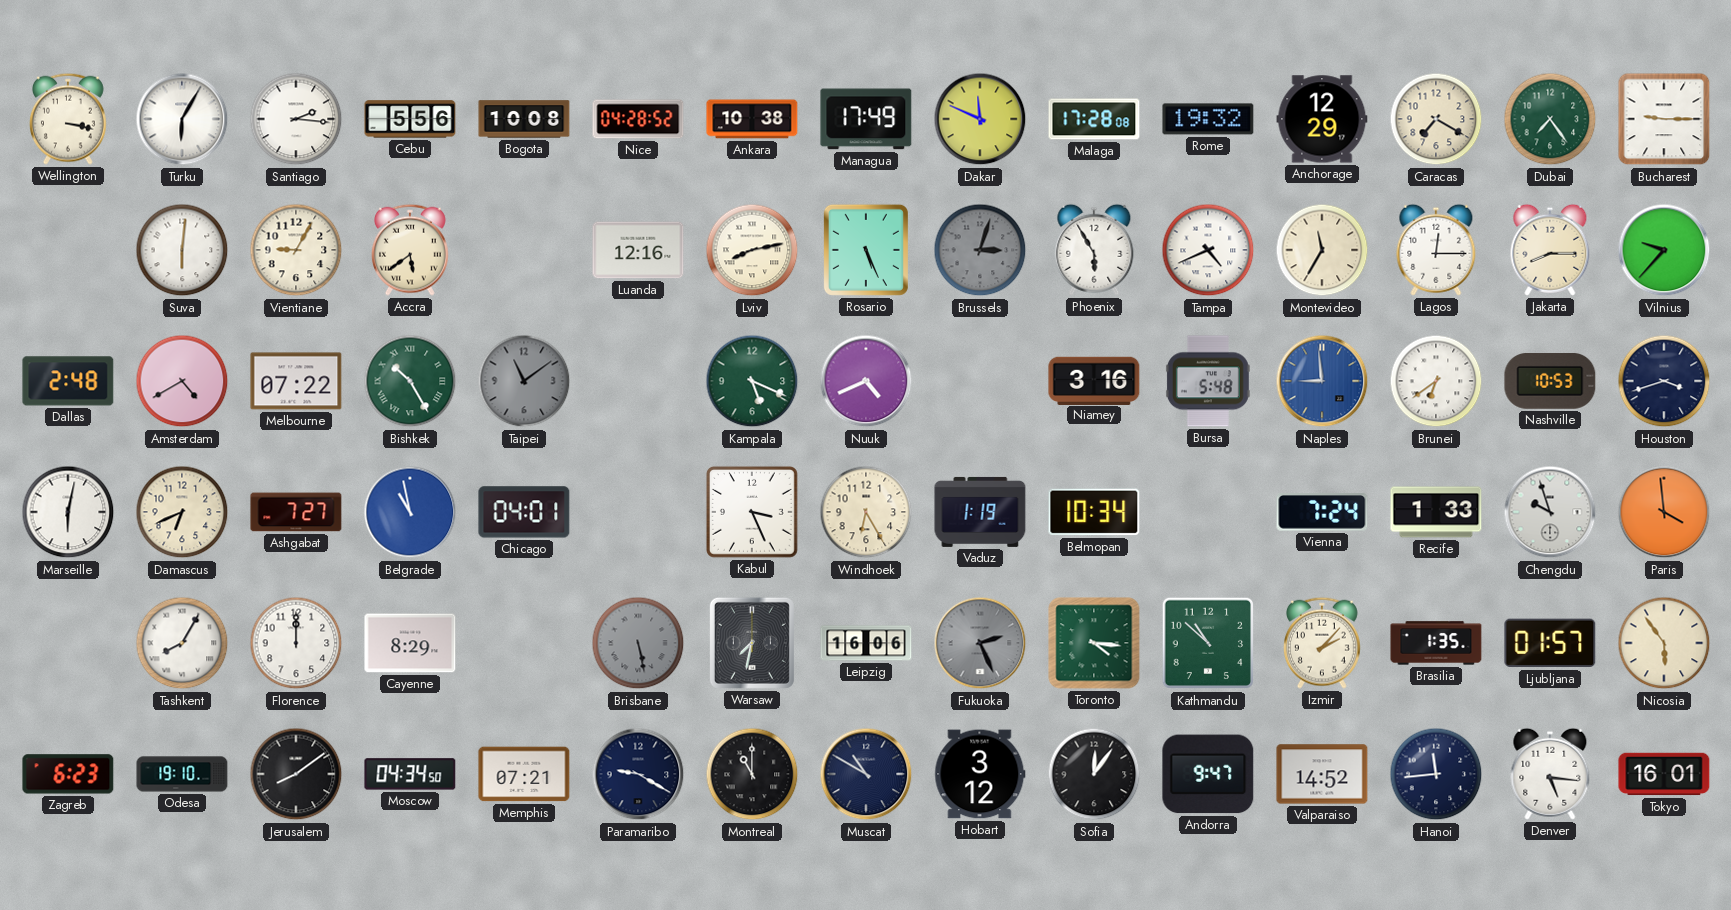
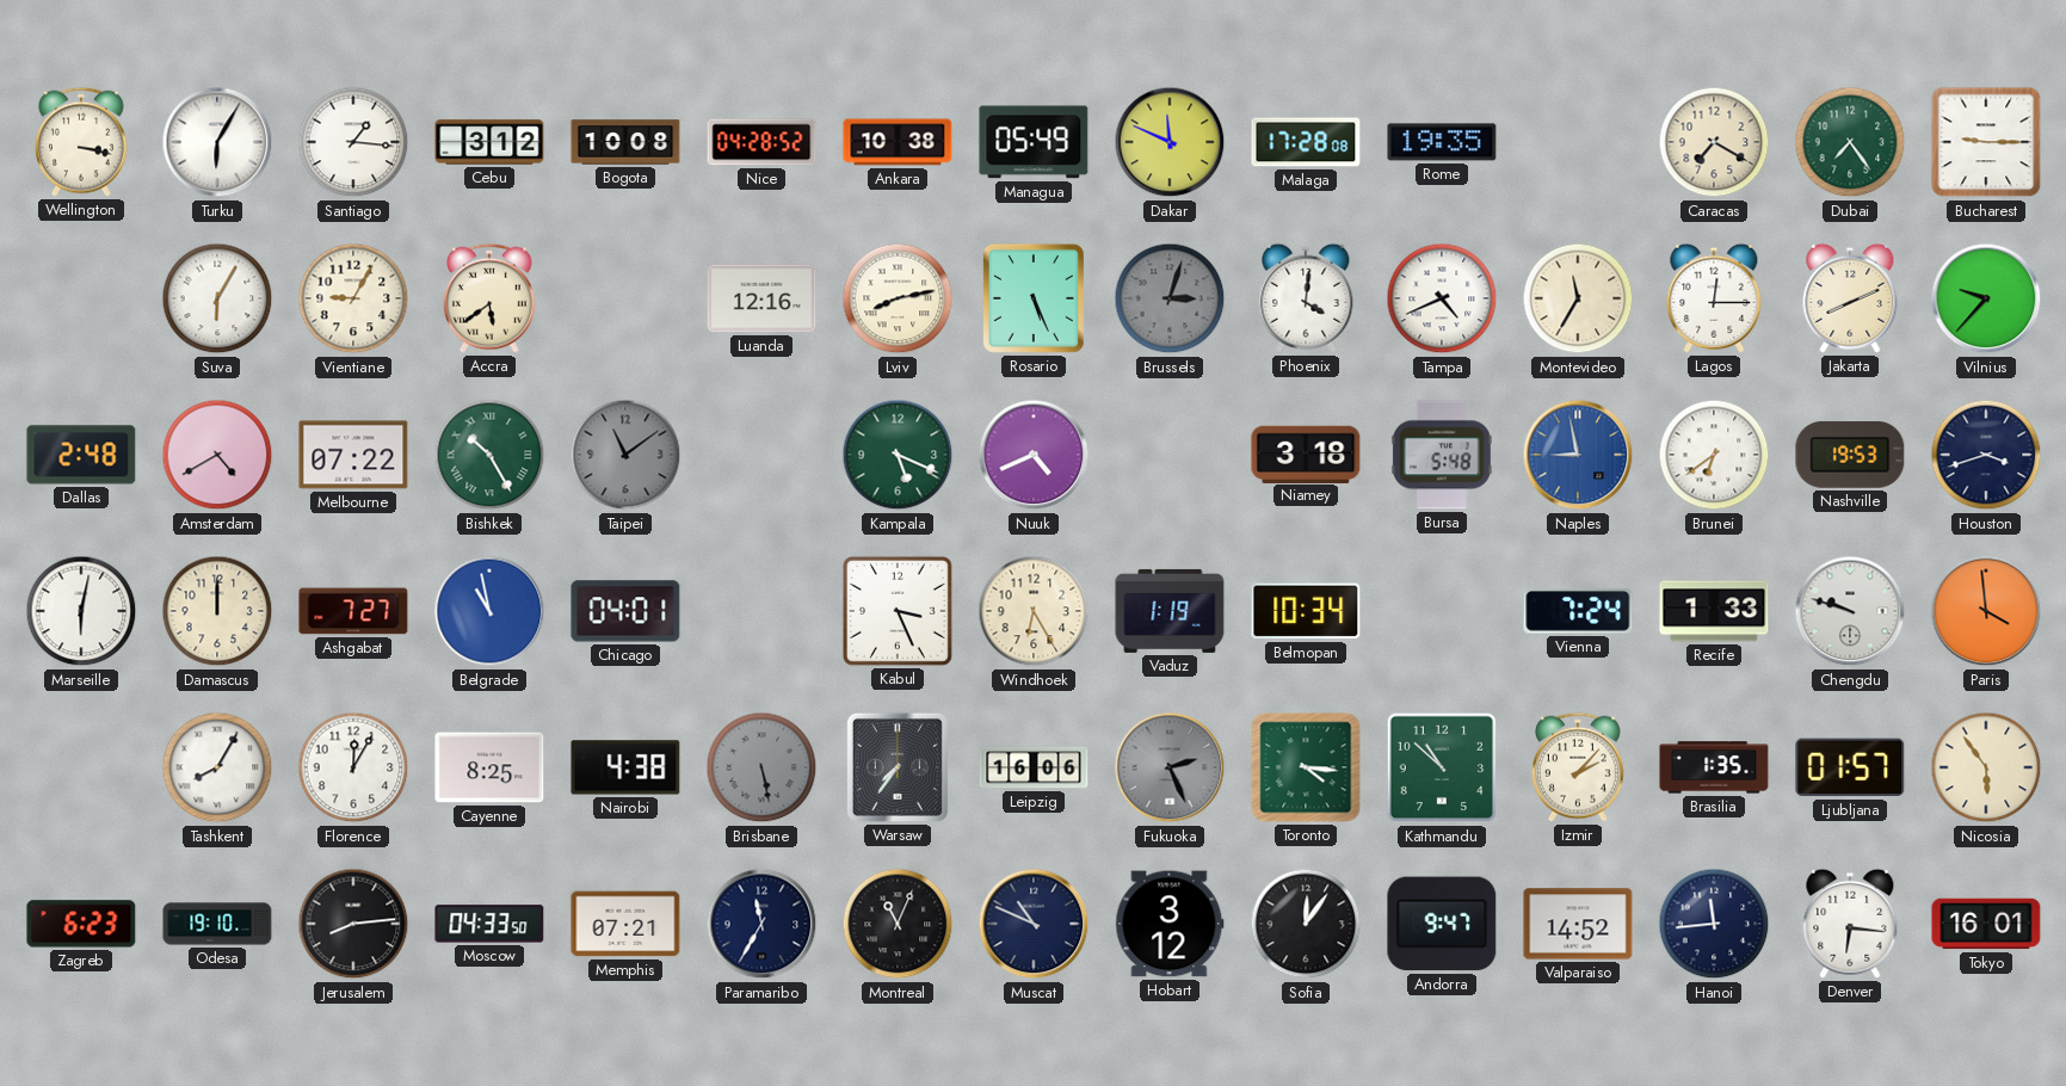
Santiago: 2:16 -> 1:16
Cebu: 5:56 -> 3:12
Managua: 17:49 -> 05:49
Rome: 19:32 -> 19:35
Anchorage: 12:29 -> none
Suva: 6:01 -> 6:05
Phoenix: 5:55 -> 4:01
Jakarta: 8:15 -> 8:11
Niamey: 3:16 -> 3:18
Naples: 8:59 -> 8:58
Nashville: 10:53 -> 19:53
Damascus: 6:41 -> 12:00
Chengdu: 9:57 -> 9:48
Florence: 12:00 -> 12:05
Cayenne: 8:29 -> 8:25
Nairobi: none -> 4:38
Warsaw: 7:32 -> 7:36
Jerusalem: 8:09 -> 8:14
Moscow: 04:34 -> 04:33
Paramaribo: 9:20 -> 11:35
Montreal: 11:00 -> 11:04
Muscat: 10:50 -> 10:49
Denver: 5:16 -> 6:16
